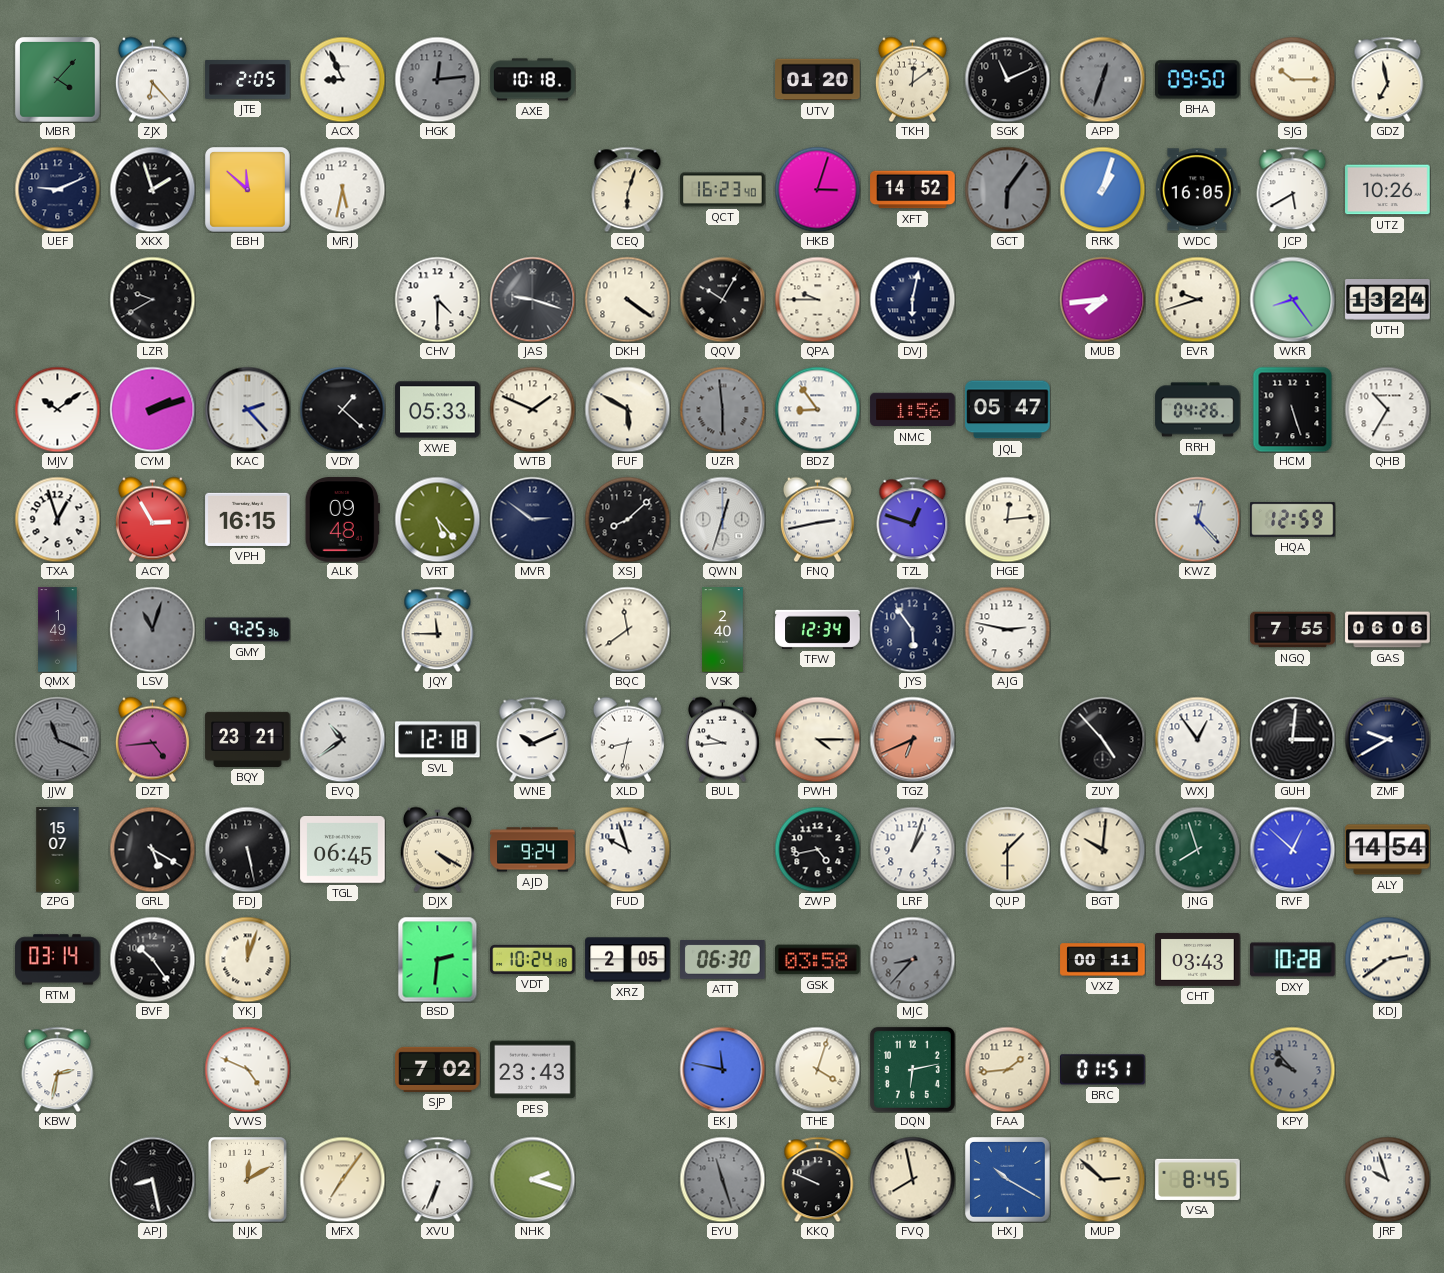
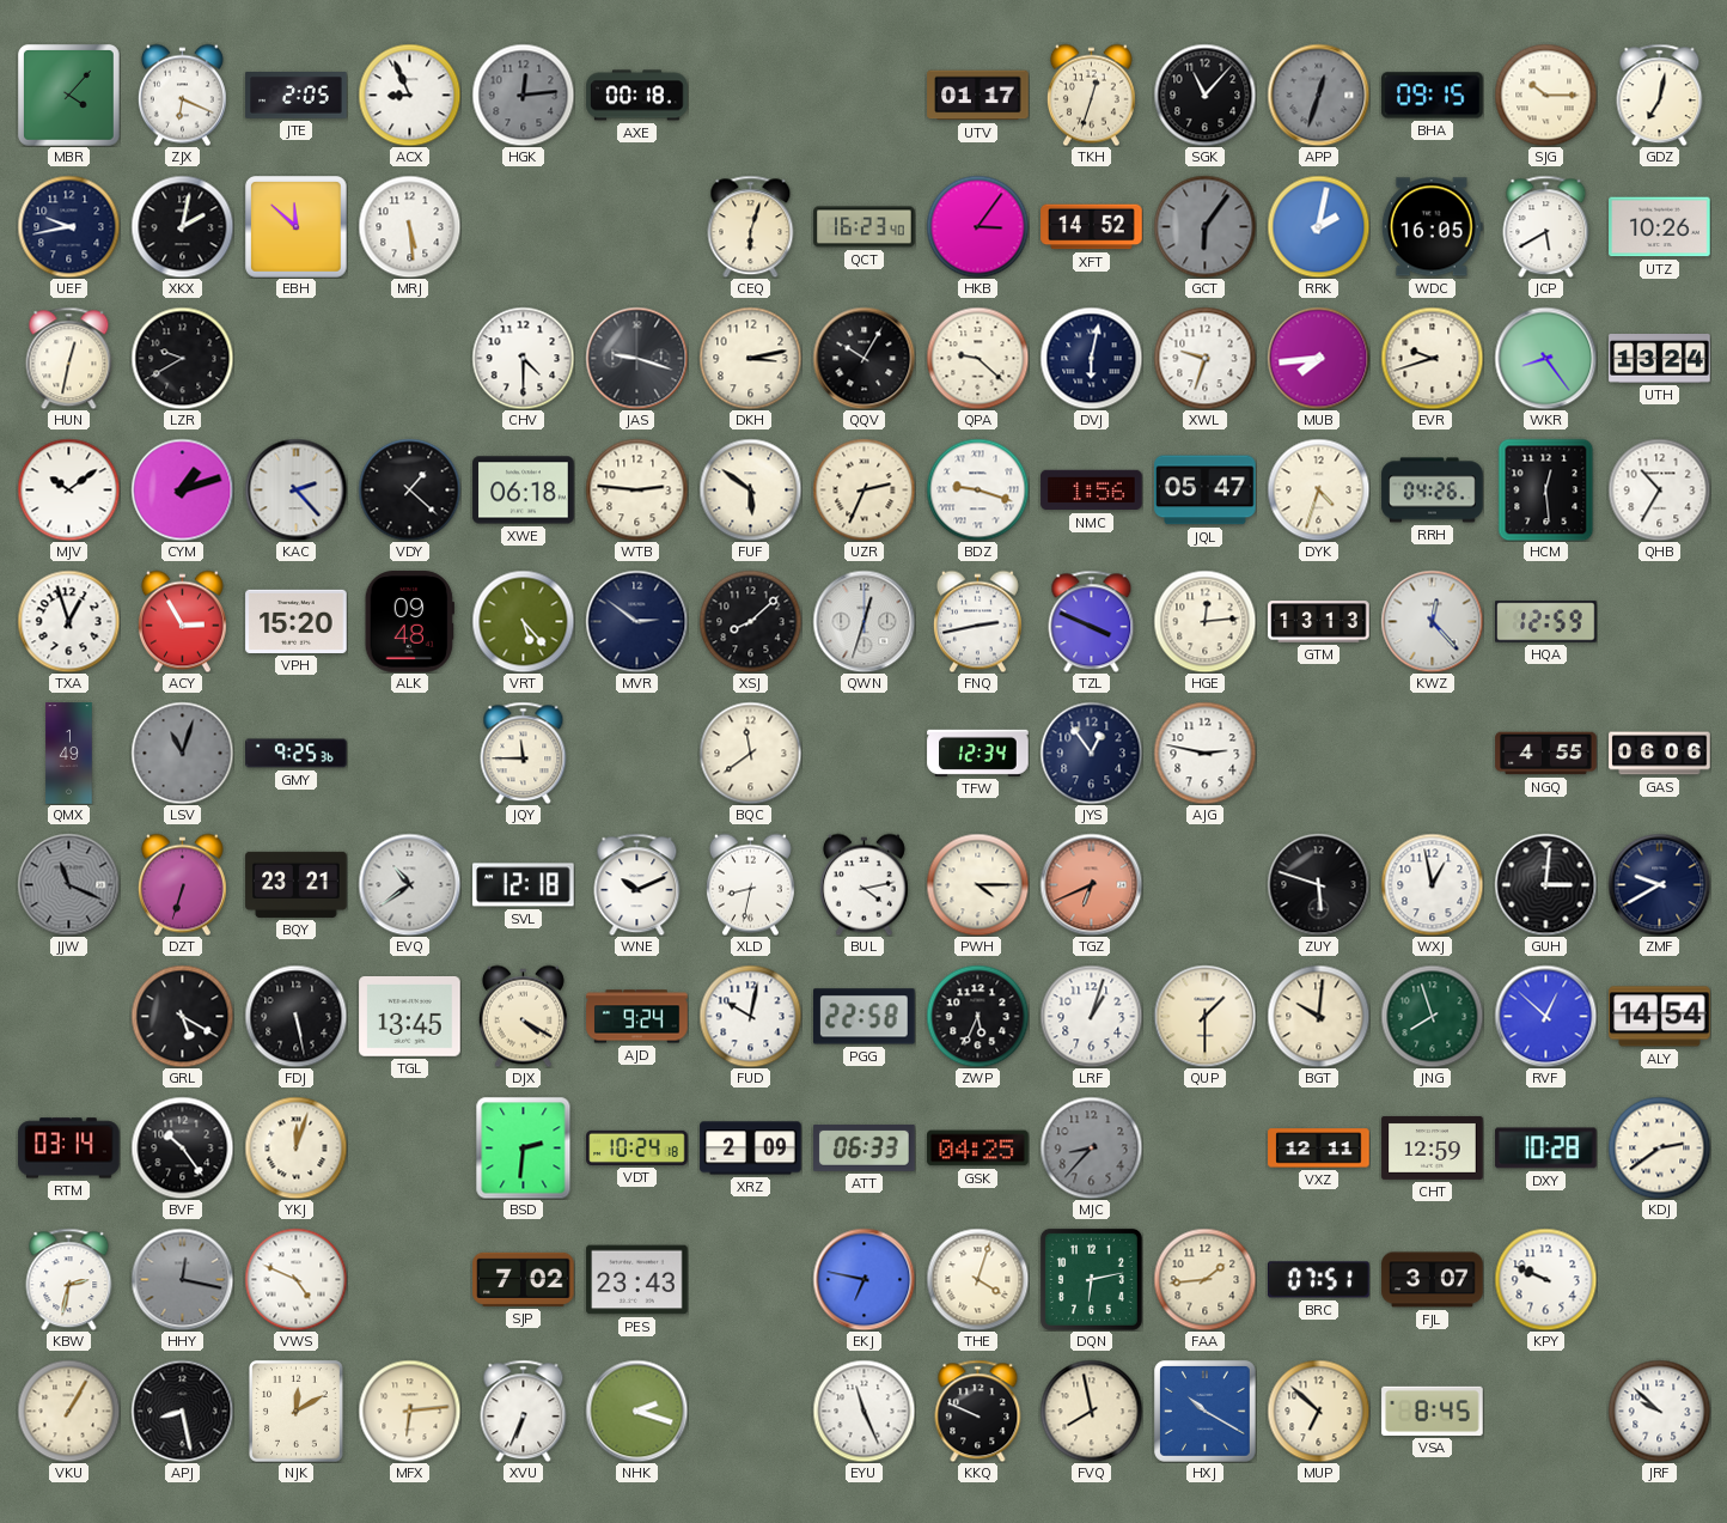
ZJX: 6:23 -> 6:19
AXE: 10:18 -> 00:18
UTV: 01:20 -> 01:17
TKH: 12:09 -> 12:33
SGK: 11:11 -> 11:07
BHA: 09:50 -> 09:15
GDZ: 6:58 -> 7:02
UEF: 9:11 -> 9:43
XKX: 1:57 -> 2:02
MRJ: 5:32 -> 5:29
HKB: 3:03 -> 3:06
RRK: 1:03 -> 2:02
HUN: none -> 12:32
DKH: 4:21 -> 3:13
QPA: 9:45 -> 9:22
XWL: none -> 9:33
CYM: 2:12 -> 1:12
XWE: 05:33 -> 06:18
WTB: 1:49 -> 2:46
FUF: 5:50 -> 5:51
UZR: 5:59 -> 2:34
UZR dial: grey -> cream
BDZ: 8:54 -> 9:18
DYK: none -> 4:33
HCM: 5:27 -> 12:29
VPH: 16:15 -> 15:20
TZL: 12:48 -> 3:49
GTM: none -> 13:13
VSK: 2:40 -> none
JYS: 5:54 -> 12:54
NGQ: 7:55 -> 4:55
DZT: 4:44 -> 6:33
BUL: 9:44 -> 4:13
ZUY: 4:53 -> 5:48
WXJ: 12:54 -> 12:58
ZPG: 15:07 -> none
TGL: 06:45 -> 13:45
FUD: 9:57 -> 10:02
PGG: none -> 22:58
ZWP: 4:43 -> 5:34
XRZ: 2:05 -> 2:09
ATT: 06:30 -> 06:33
GSK: 03:58 -> 04:25
VXZ: 00:11 -> 12:11
CHT: 03:43 -> 12:59
HHY: none -> 12:17
EKJ: 11:47 -> 6:47
BRC: 01:51 -> 07:51
FJL: none -> 3:07
KPY: 9:53 -> 9:49
KPY dial: grey -> white
VKU: none -> 1:05
MFX: 7:06 -> 6:14
EYU: 11:27 -> 11:26
EYU dial: grey -> white
MUP: 2:52 -> 6:52
JRF: 9:57 -> 9:52
